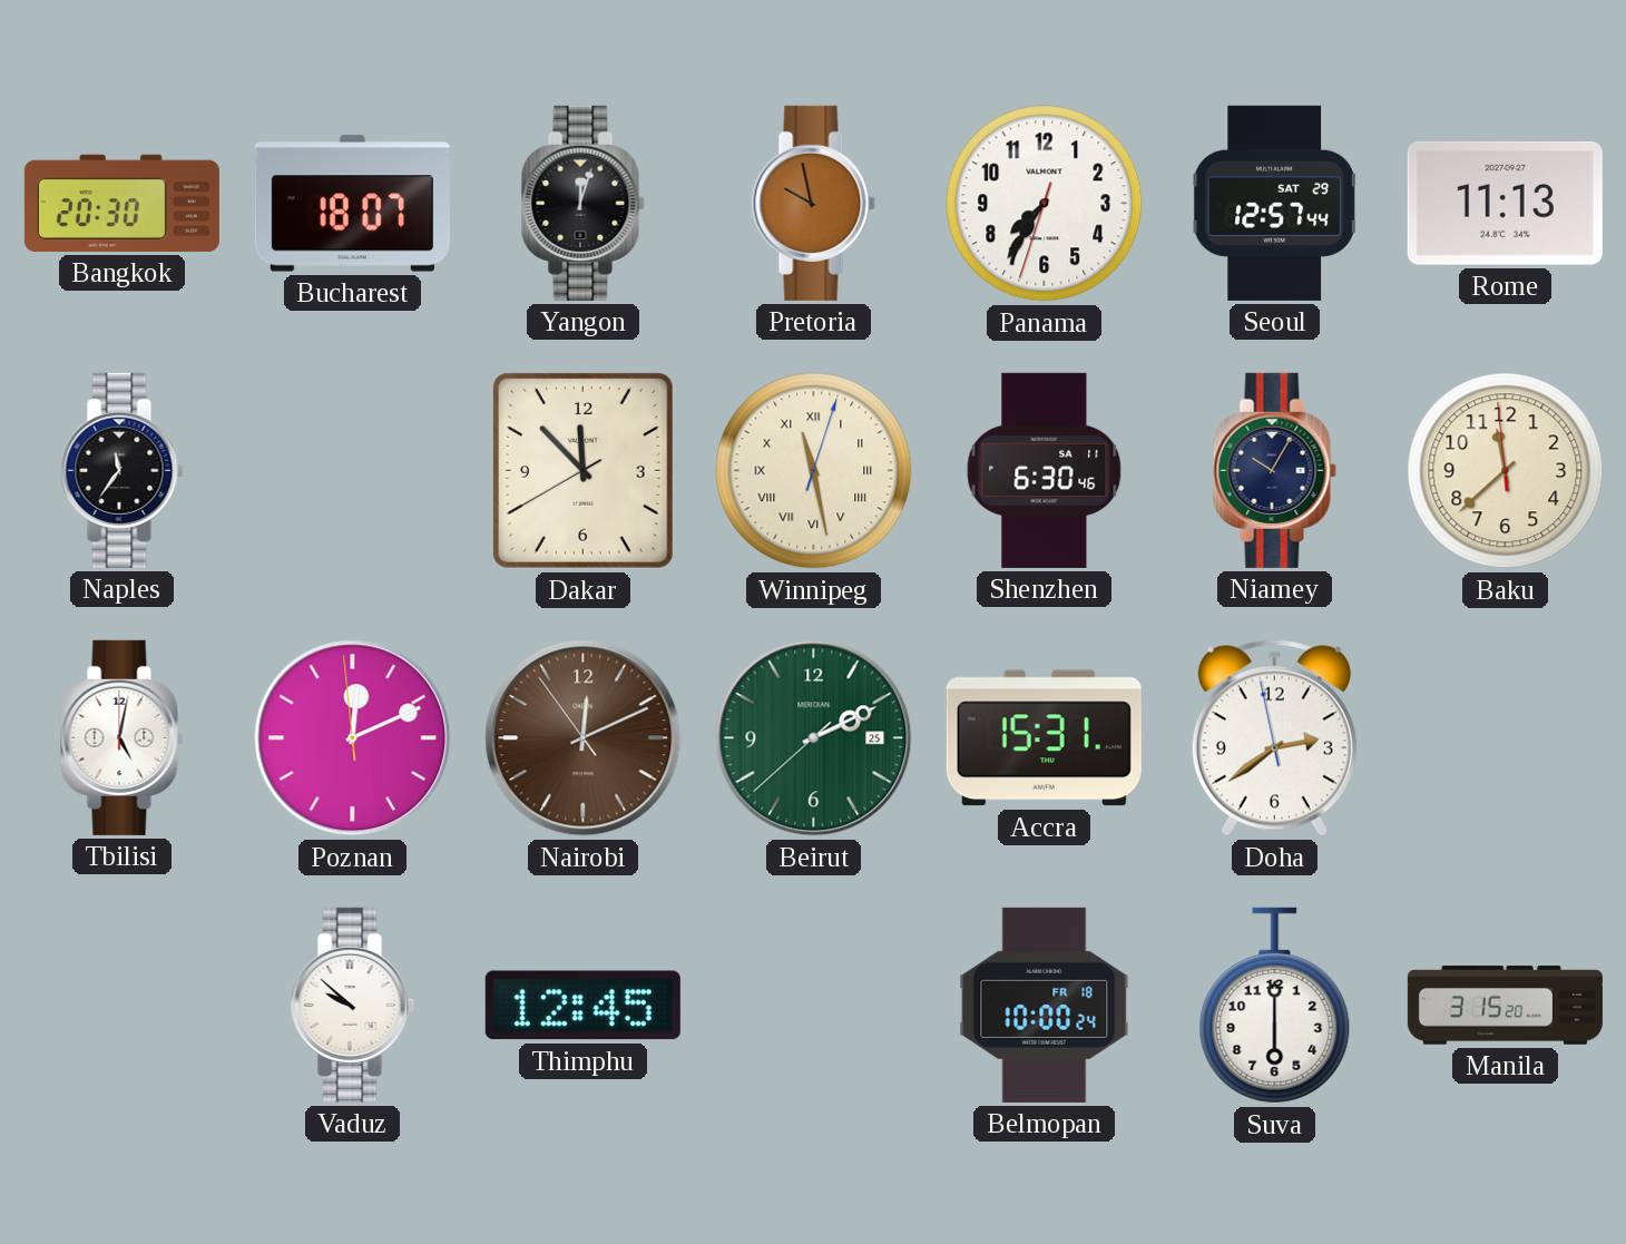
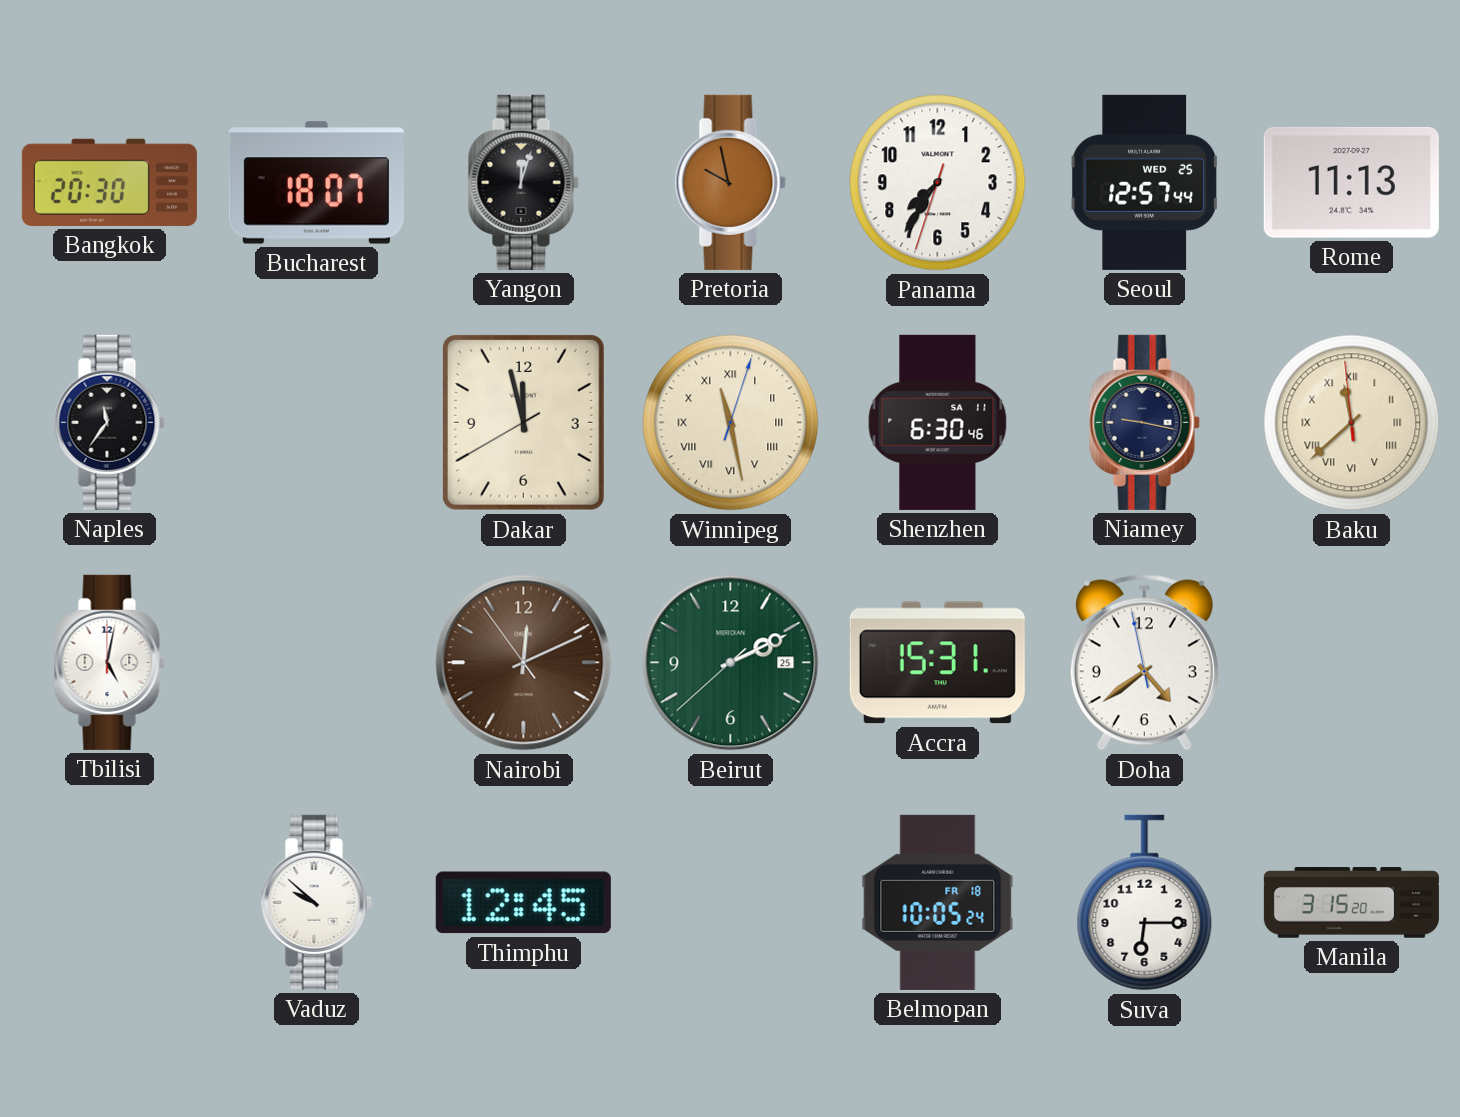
Seoul date: SAT 29 -> WED 25
Dakar: 11:52 -> 11:57
Niamey: 10:05 -> 9:17
Baku numerals: Arabic -> Roman
Poznan: 12:10 -> none
Doha: 2:38 -> 4:38
Belmopan: 10:00 -> 10:05
Suva: 6:00 -> 6:15
